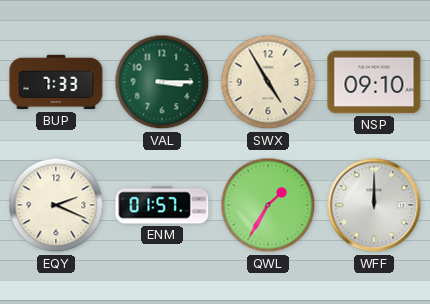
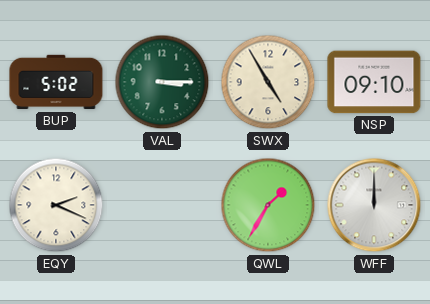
BUP: 7:33 -> 5:02
ENM: 01:57 -> none
